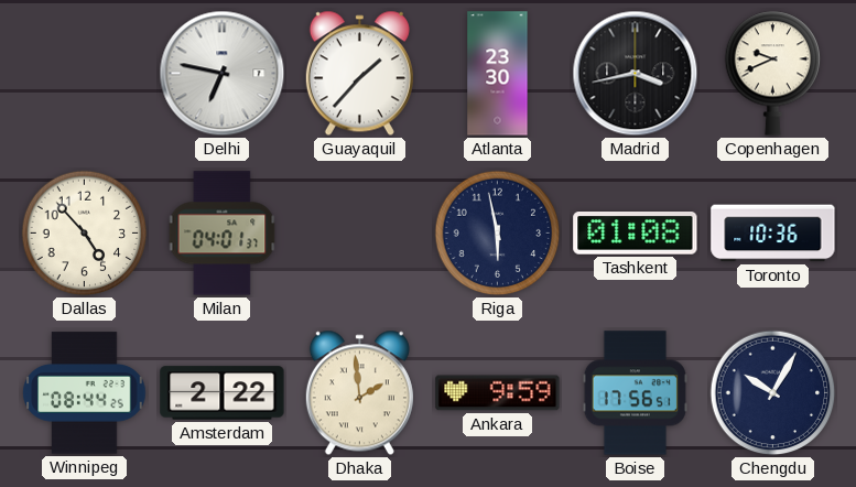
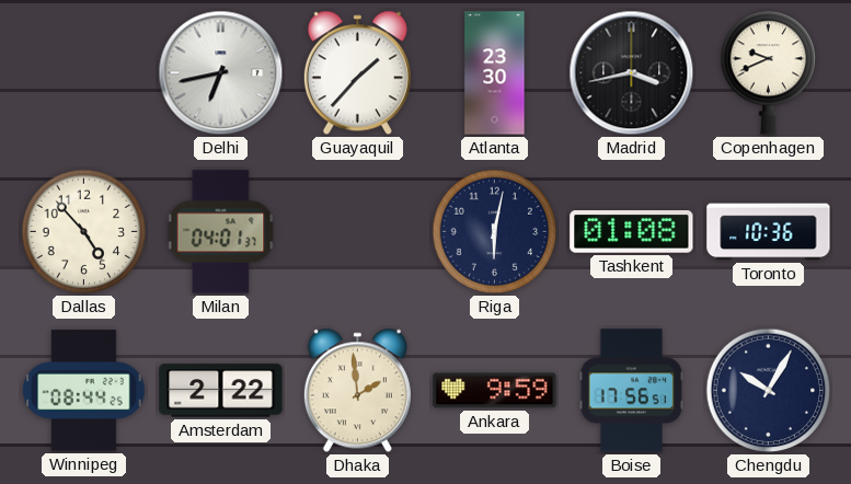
Delhi: 6:47 -> 6:43
Riga: 5:58 -> 6:02
